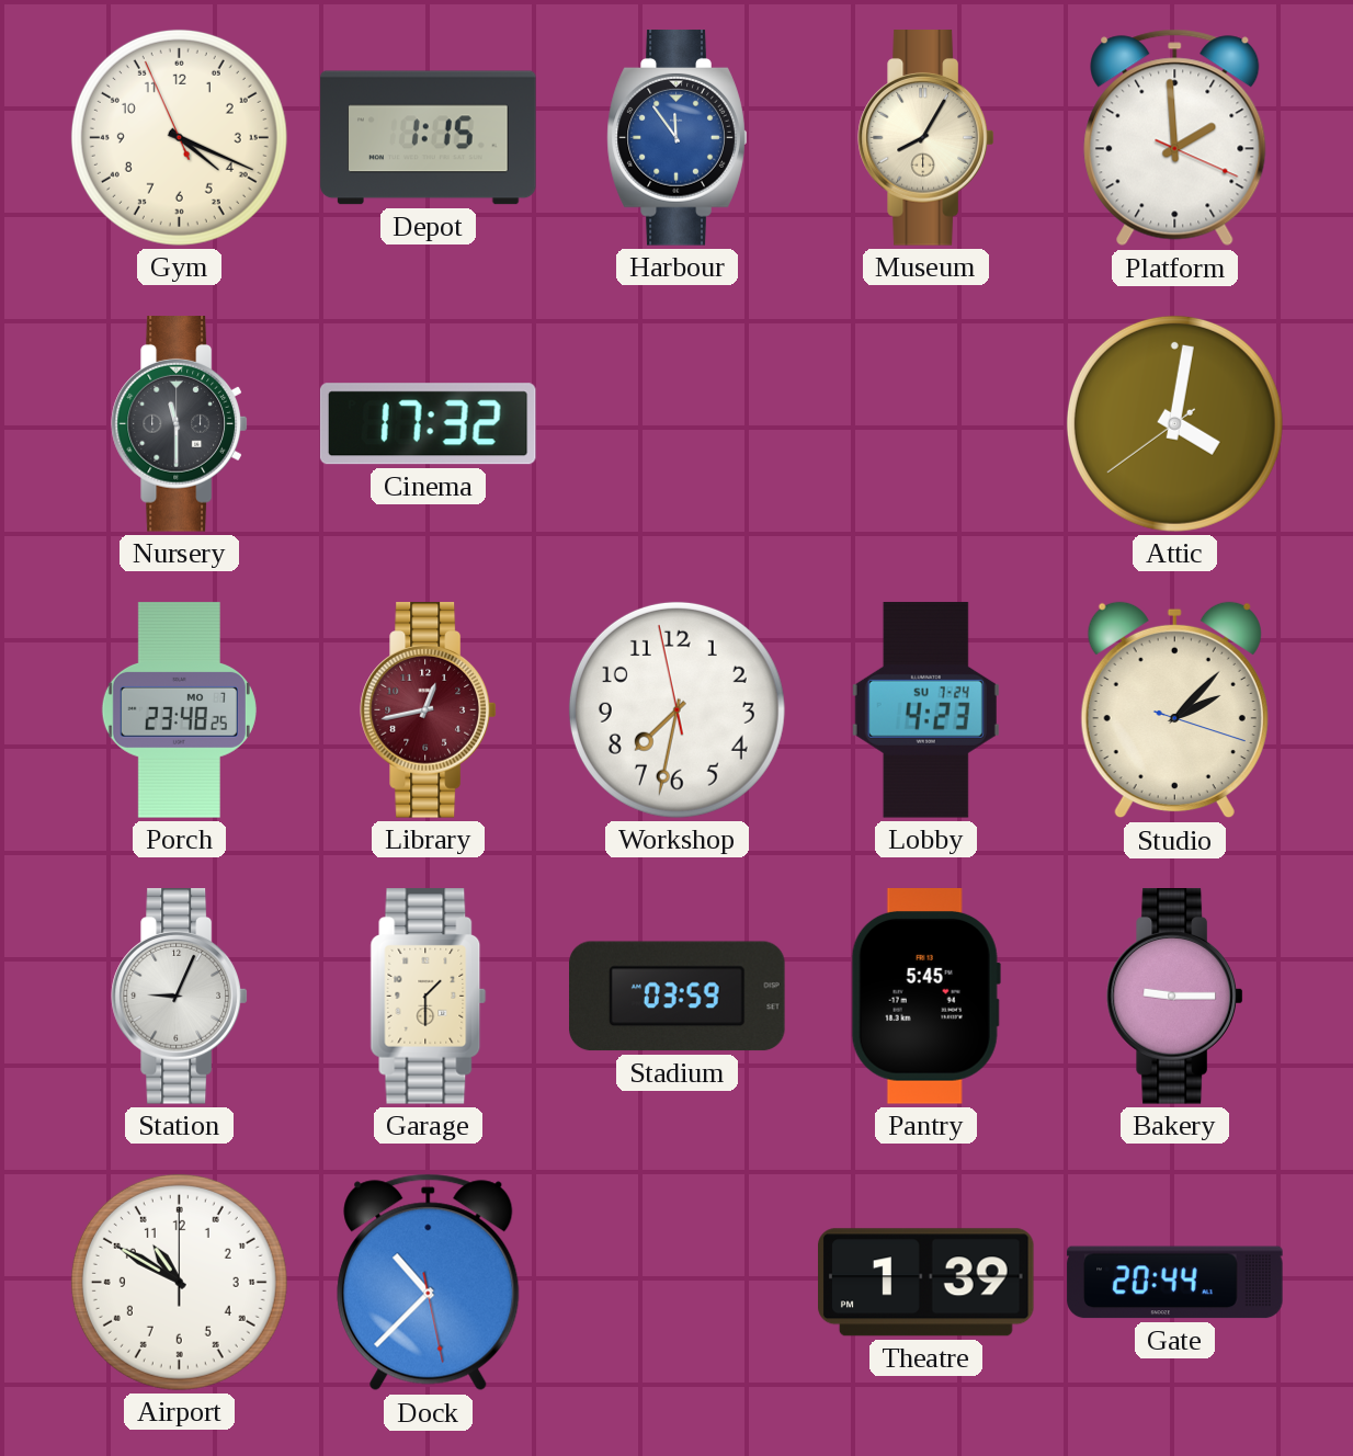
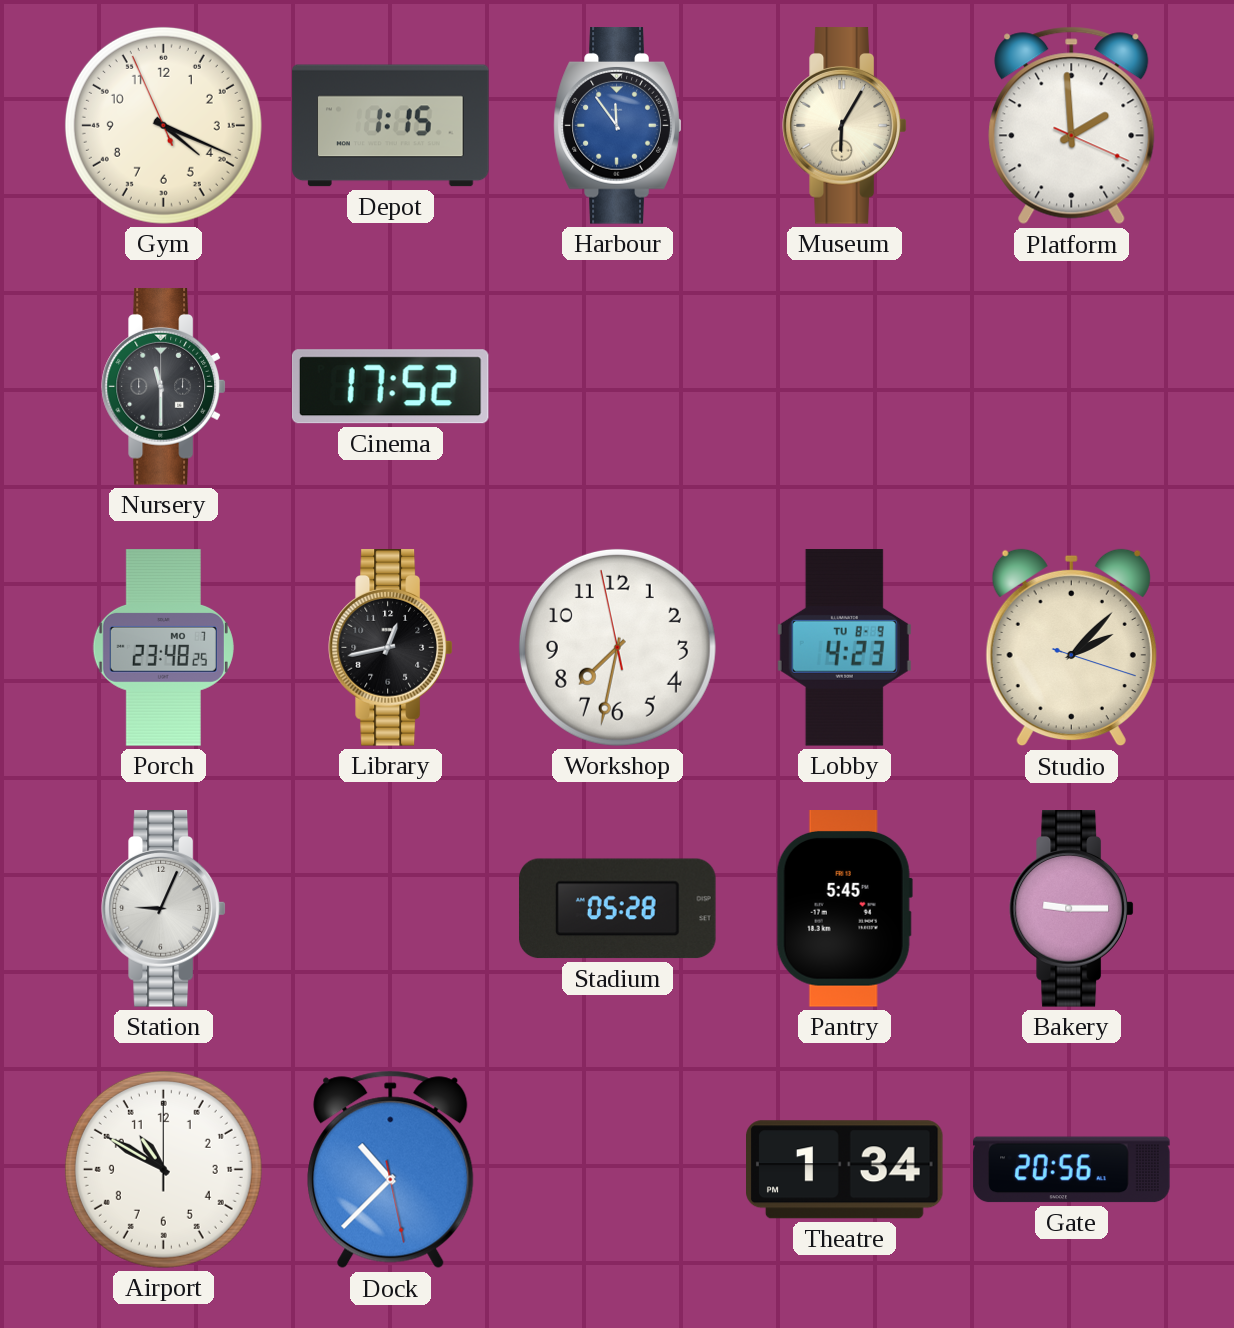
Museum: 8:05 -> 6:05
Cinema: 17:32 -> 17:52
Attic: 4:01 -> none
Library dial: burgundy -> black
Lobby date: SU 7-24 -> TU 8-9
Garage: 1:30 -> none
Stadium: 03:59 -> 05:28
Theatre: 1:39 -> 1:34
Gate: 20:44 -> 20:56
